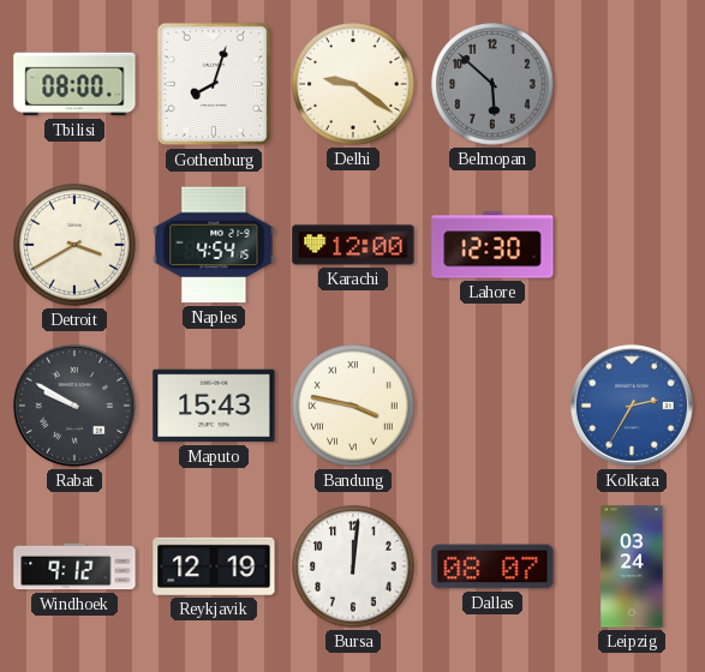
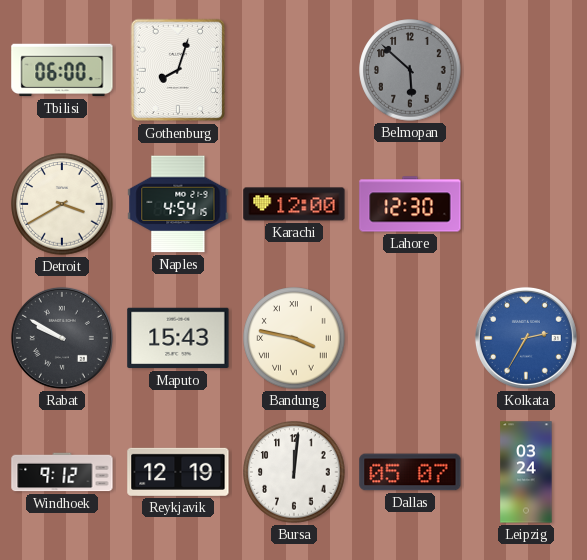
Tbilisi: 08:00 -> 06:00
Delhi: 9:21 -> none
Dallas: 08:07 -> 05:07
